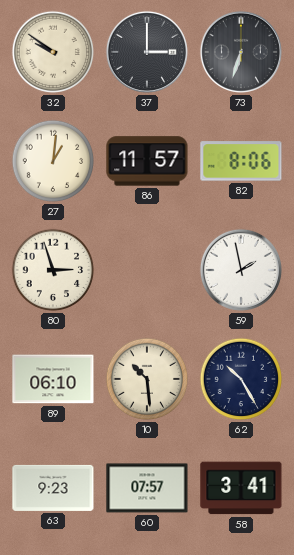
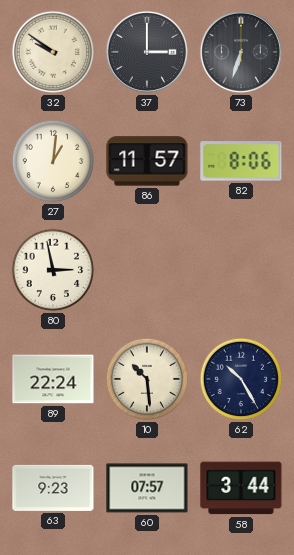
80: 2:57 -> 2:58
59: 1:58 -> none
89: 06:10 -> 22:24
58: 3:41 -> 3:44
